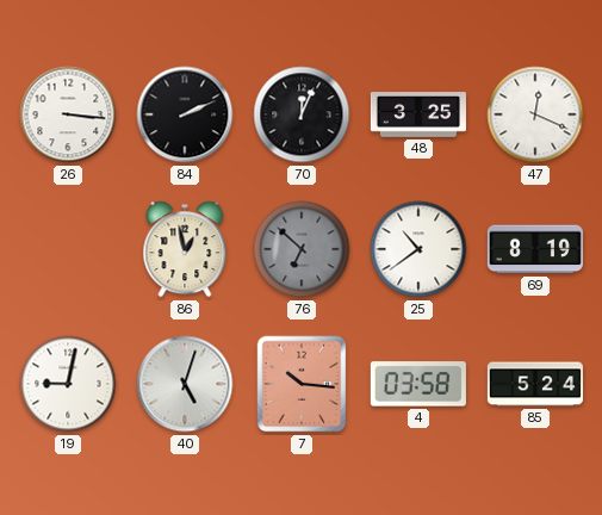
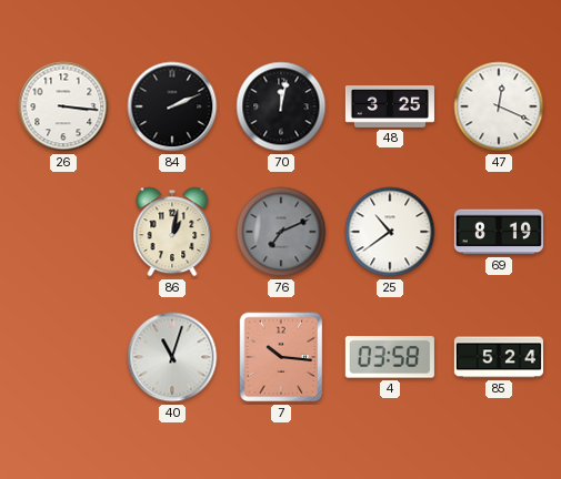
70: 12:04 -> 12:02
86: 12:58 -> 1:02
76: 6:52 -> 7:11
19: 9:02 -> none
40: 5:03 -> 11:03
